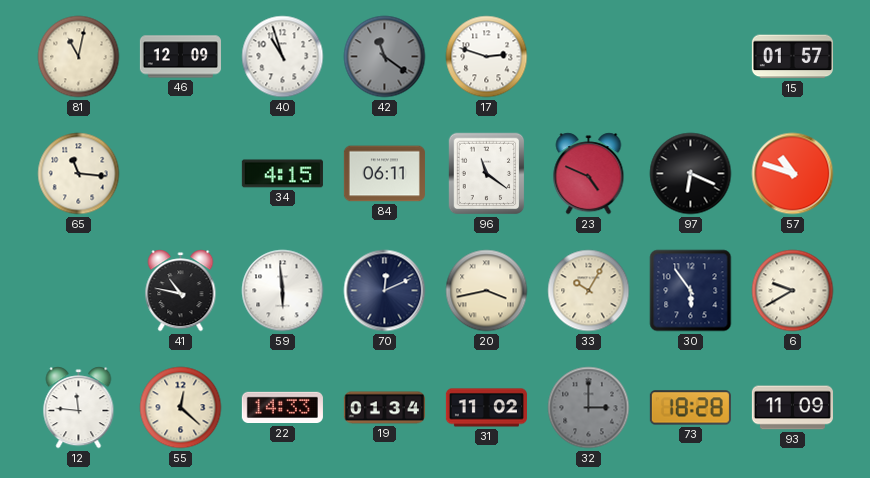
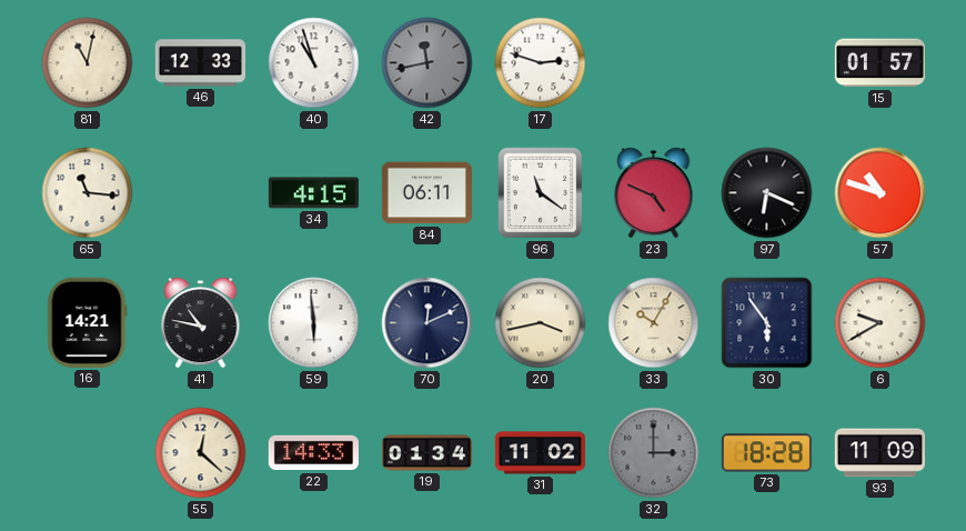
46: 12:09 -> 12:33
42: 11:21 -> 11:43
16: none -> 14:21
12: 11:46 -> none
